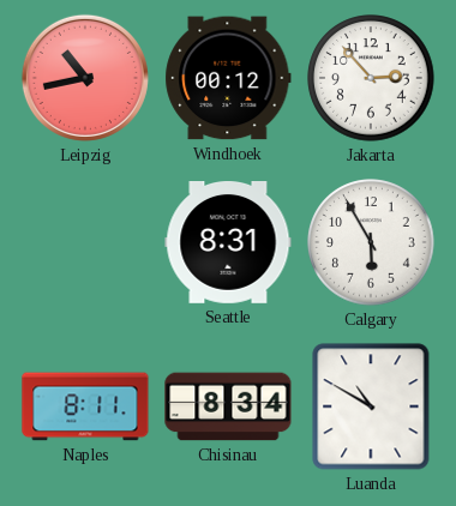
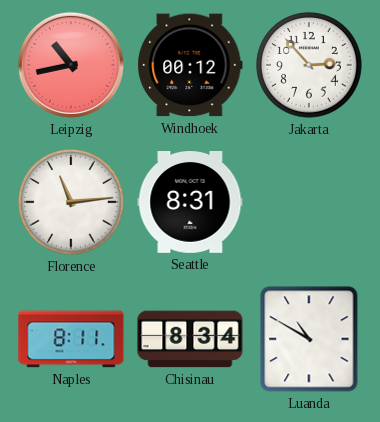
Florence: none -> 11:14
Calgary: 5:55 -> none
